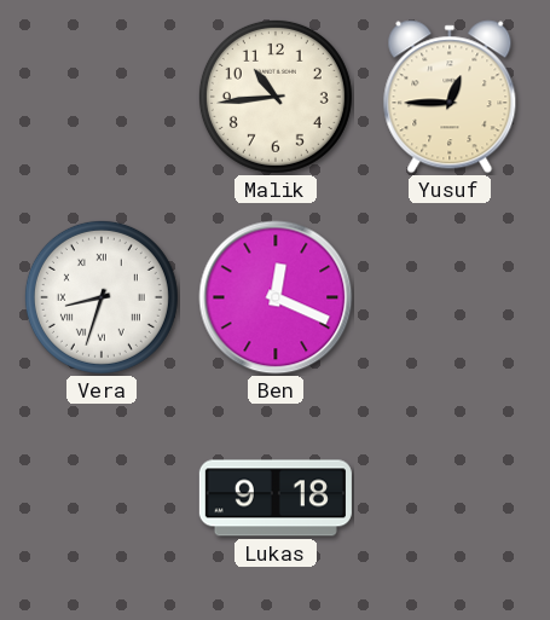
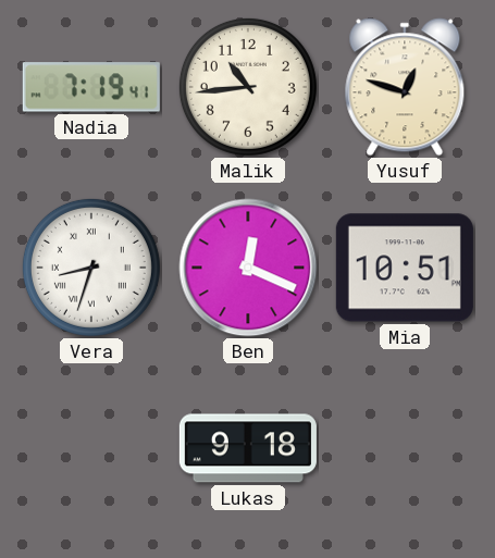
Nadia: none -> 7:19
Yusuf: 12:45 -> 12:48
Mia: none -> 10:51
